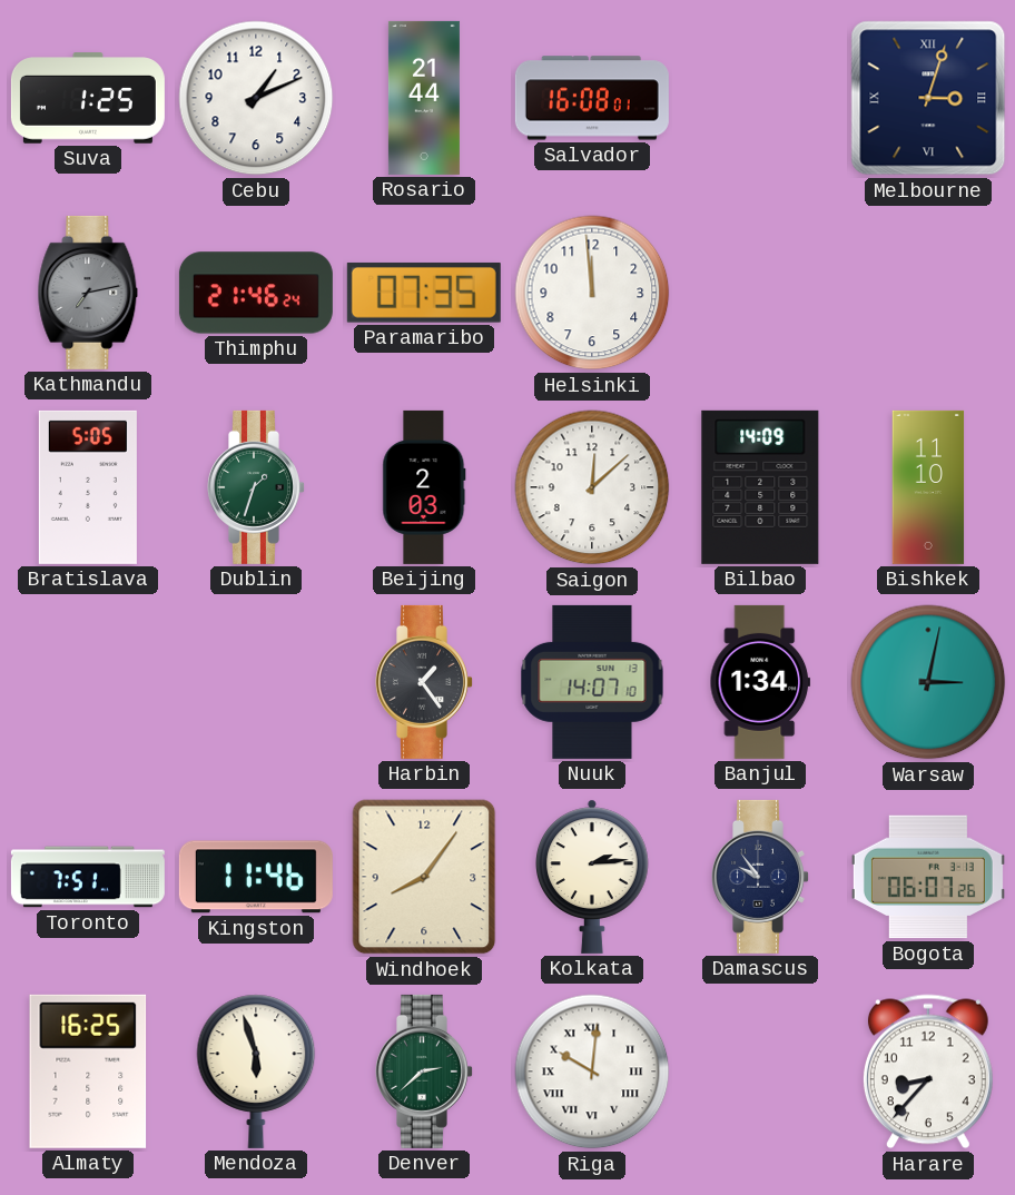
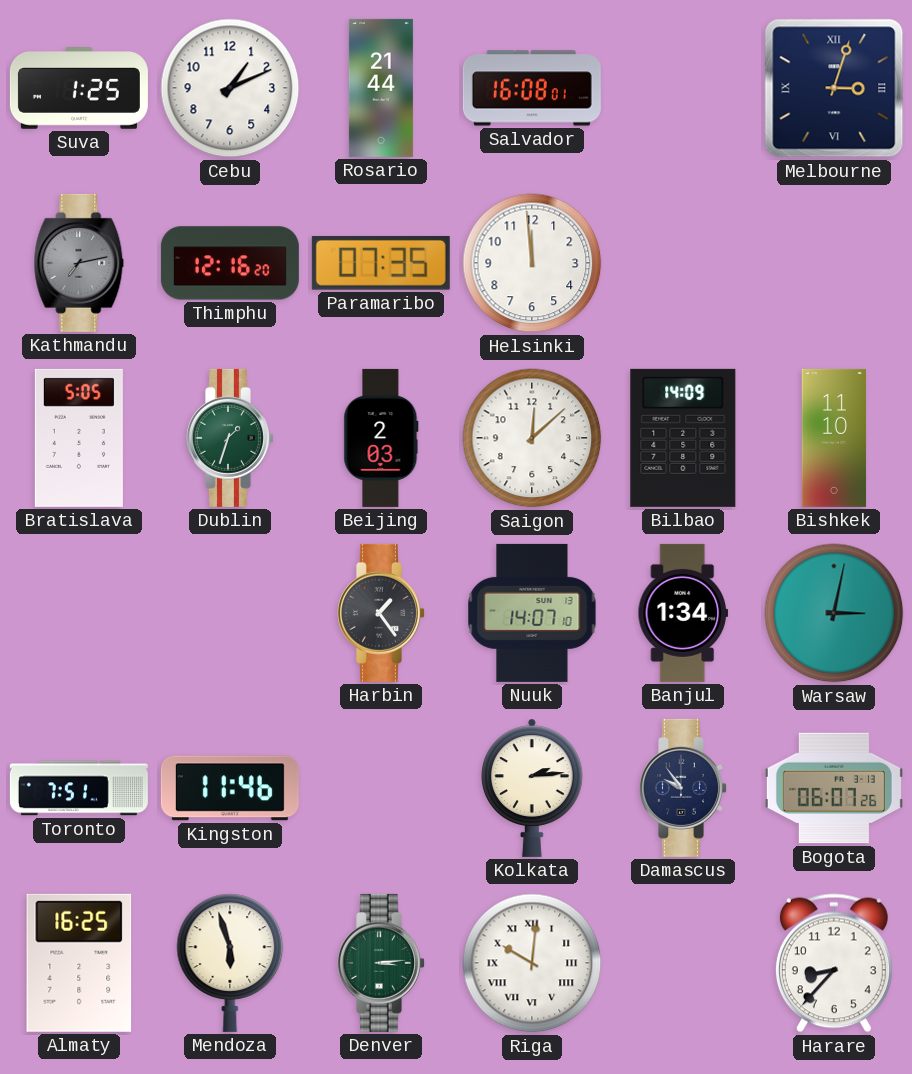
Thimphu: 21:46 -> 12:16
Windhoek: 8:06 -> none
Denver: 2:38 -> 3:14
